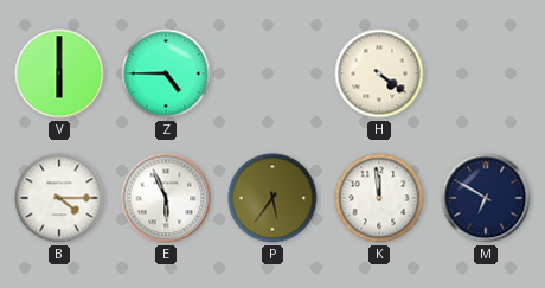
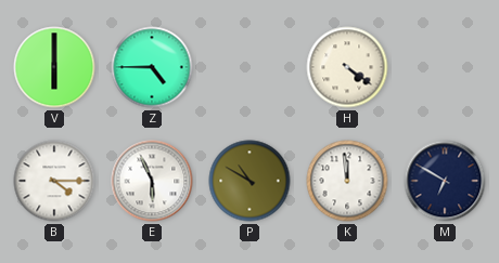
P: 5:36 -> 10:50
